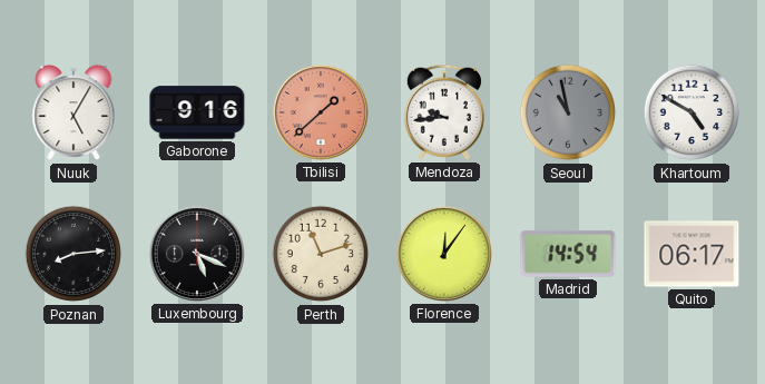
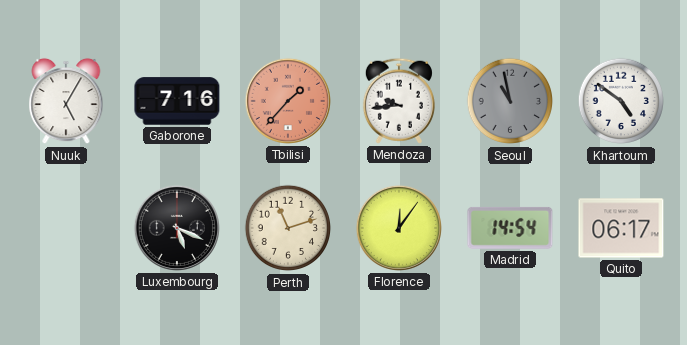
Gaborone: 9:16 -> 7:16
Tbilisi: 1:38 -> 1:37
Khartoum: 4:50 -> 4:51
Poznan: 8:14 -> none
